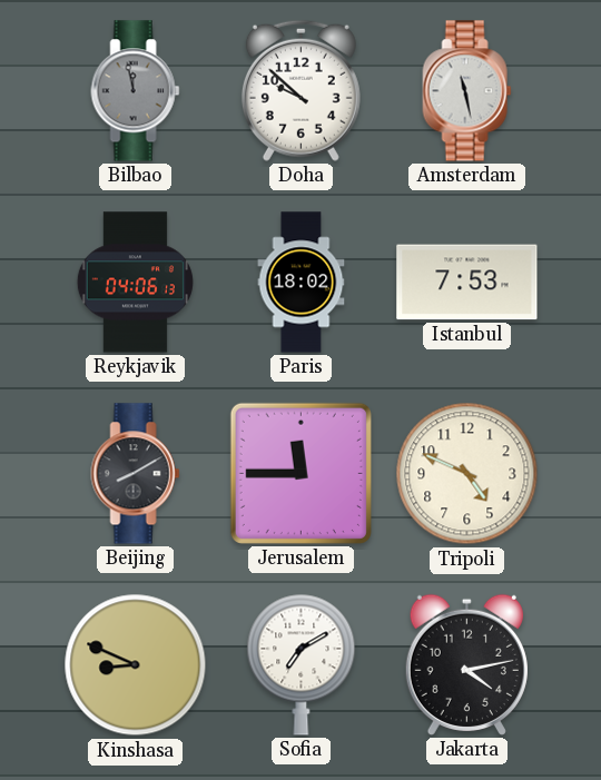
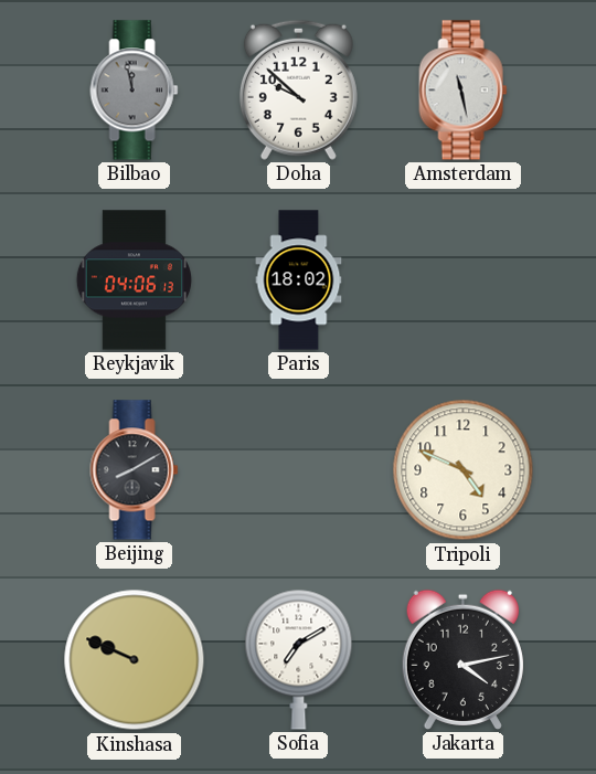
Istanbul: 7:53 -> none
Jerusalem: 11:45 -> none
Kinshasa: 8:49 -> 9:49
